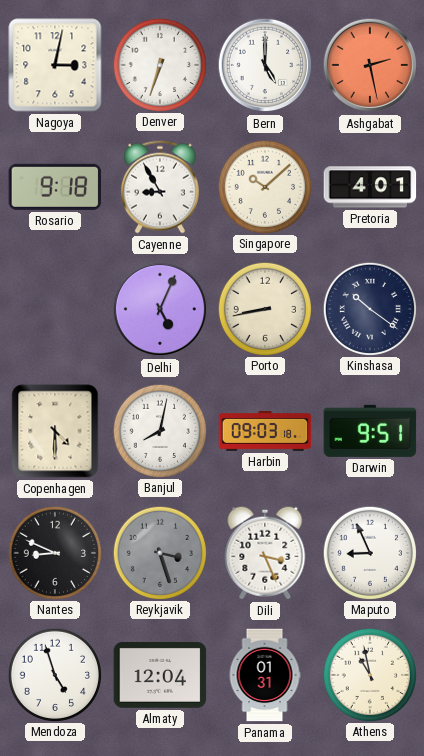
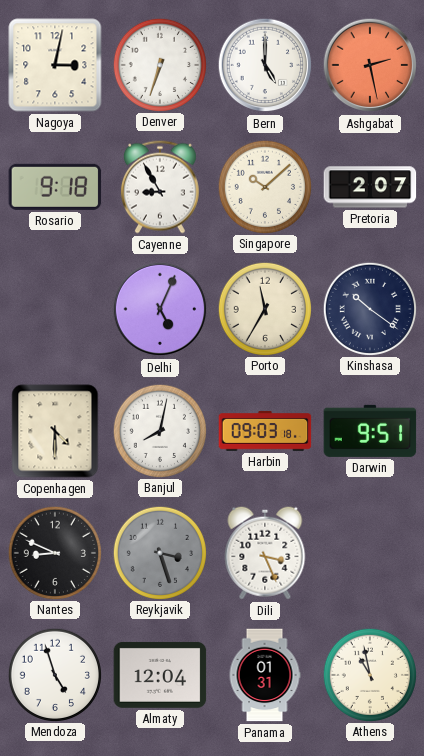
Pretoria: 4:01 -> 2:07
Porto: 8:43 -> 11:35
Maputo: 8:56 -> none
